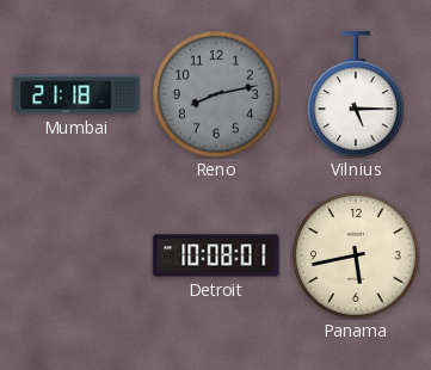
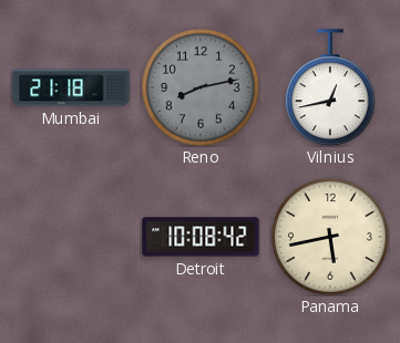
Vilnius: 5:15 -> 12:43
Detroit: 10:08:01 -> 10:08:42
